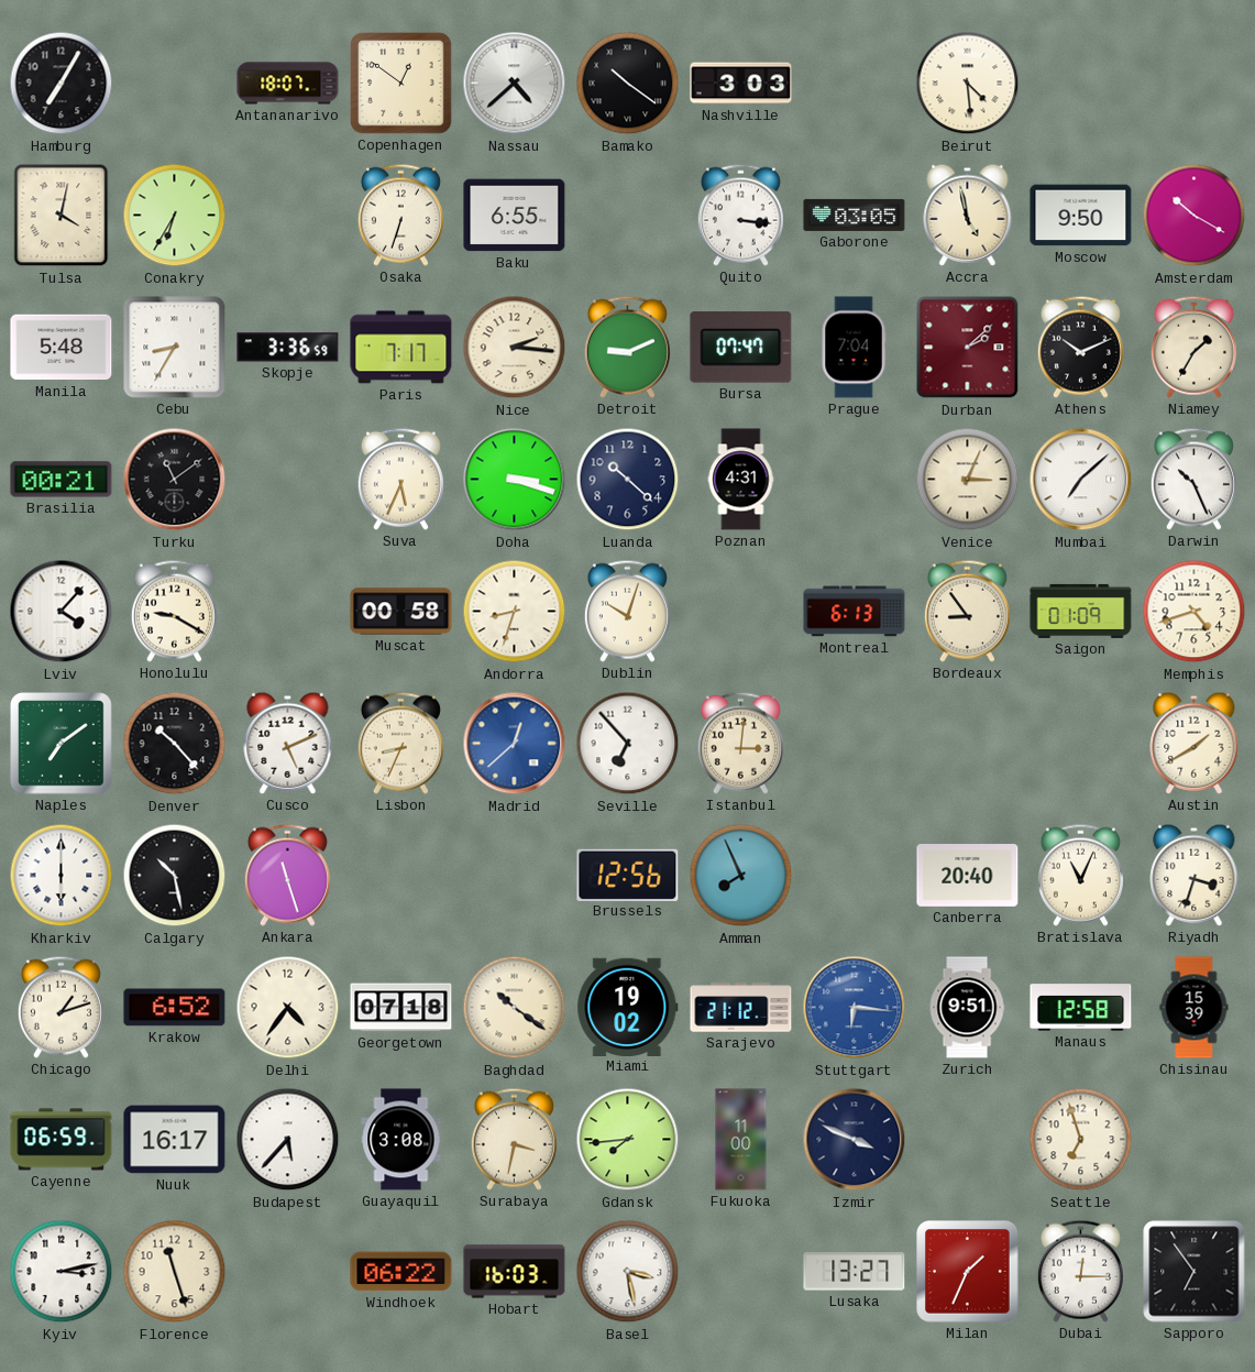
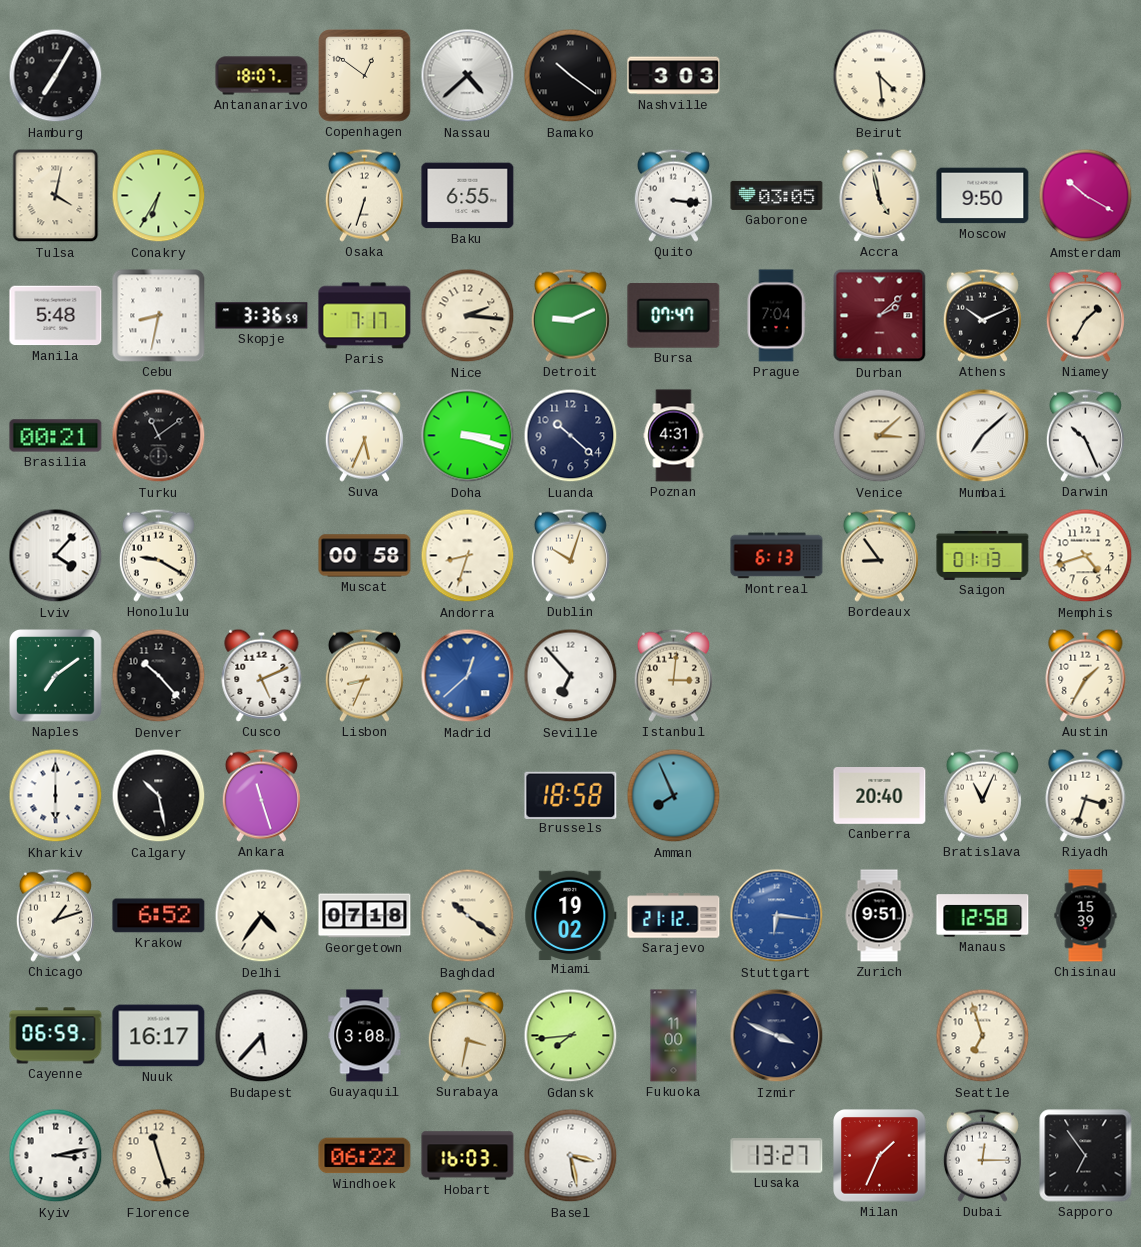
Cebu: 8:35 -> 8:32
Venice: 3:04 -> 3:08
Saigon: 01:09 -> 01:13
Austin: 1:40 -> 1:35
Brussels: 12:56 -> 18:58
